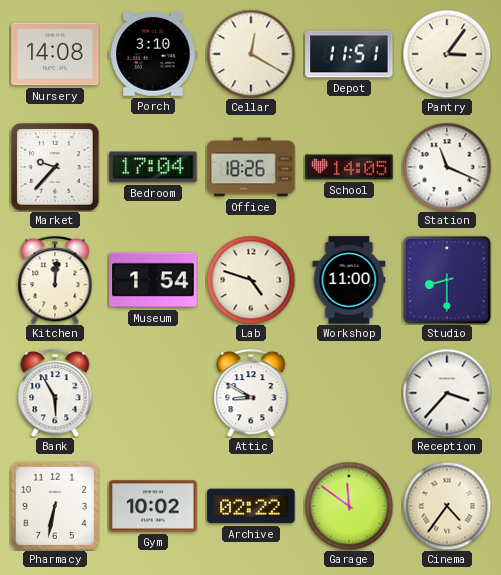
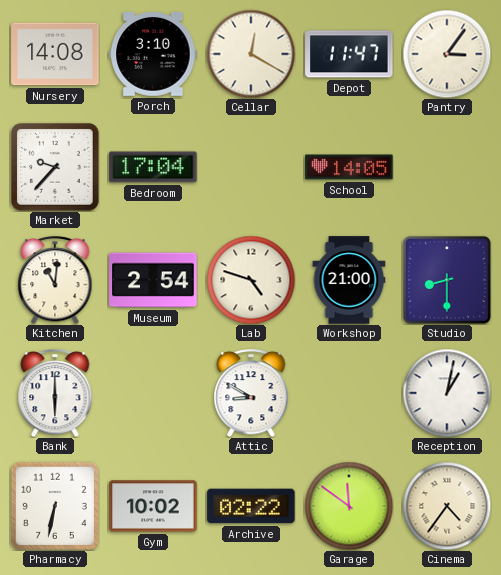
Depot: 11:51 -> 11:47
Office: 18:26 -> none
Station: 11:19 -> none
Kitchen: 12:01 -> 11:01
Museum: 1:54 -> 2:54
Workshop: 11:00 -> 21:00
Bank: 5:55 -> 6:00
Reception: 3:37 -> 1:02
